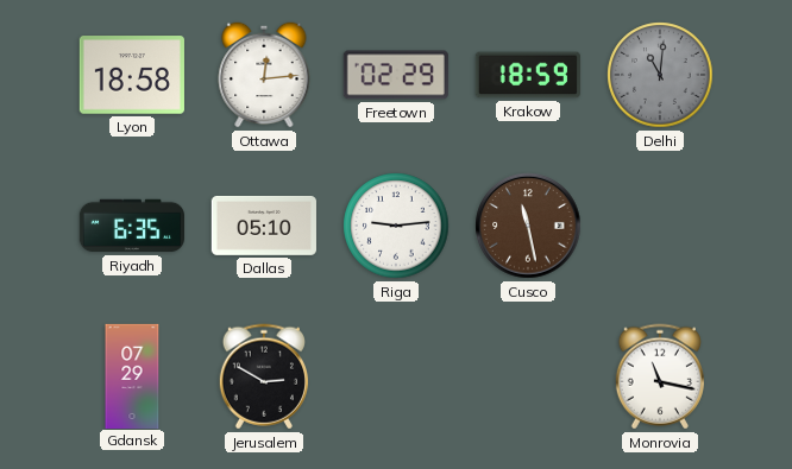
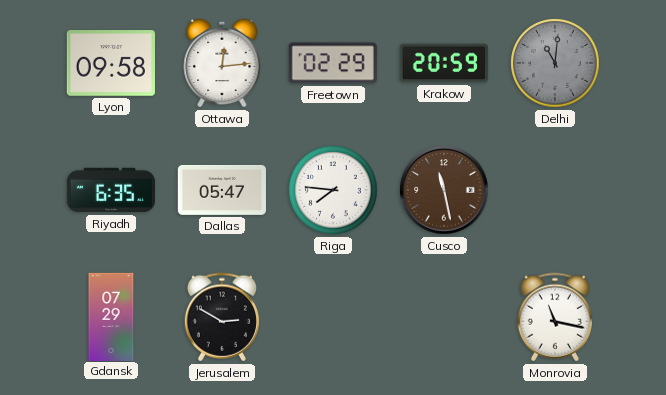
Lyon: 18:58 -> 09:58
Krakow: 18:59 -> 20:59
Dallas: 05:10 -> 05:47
Riga: 9:14 -> 7:46
